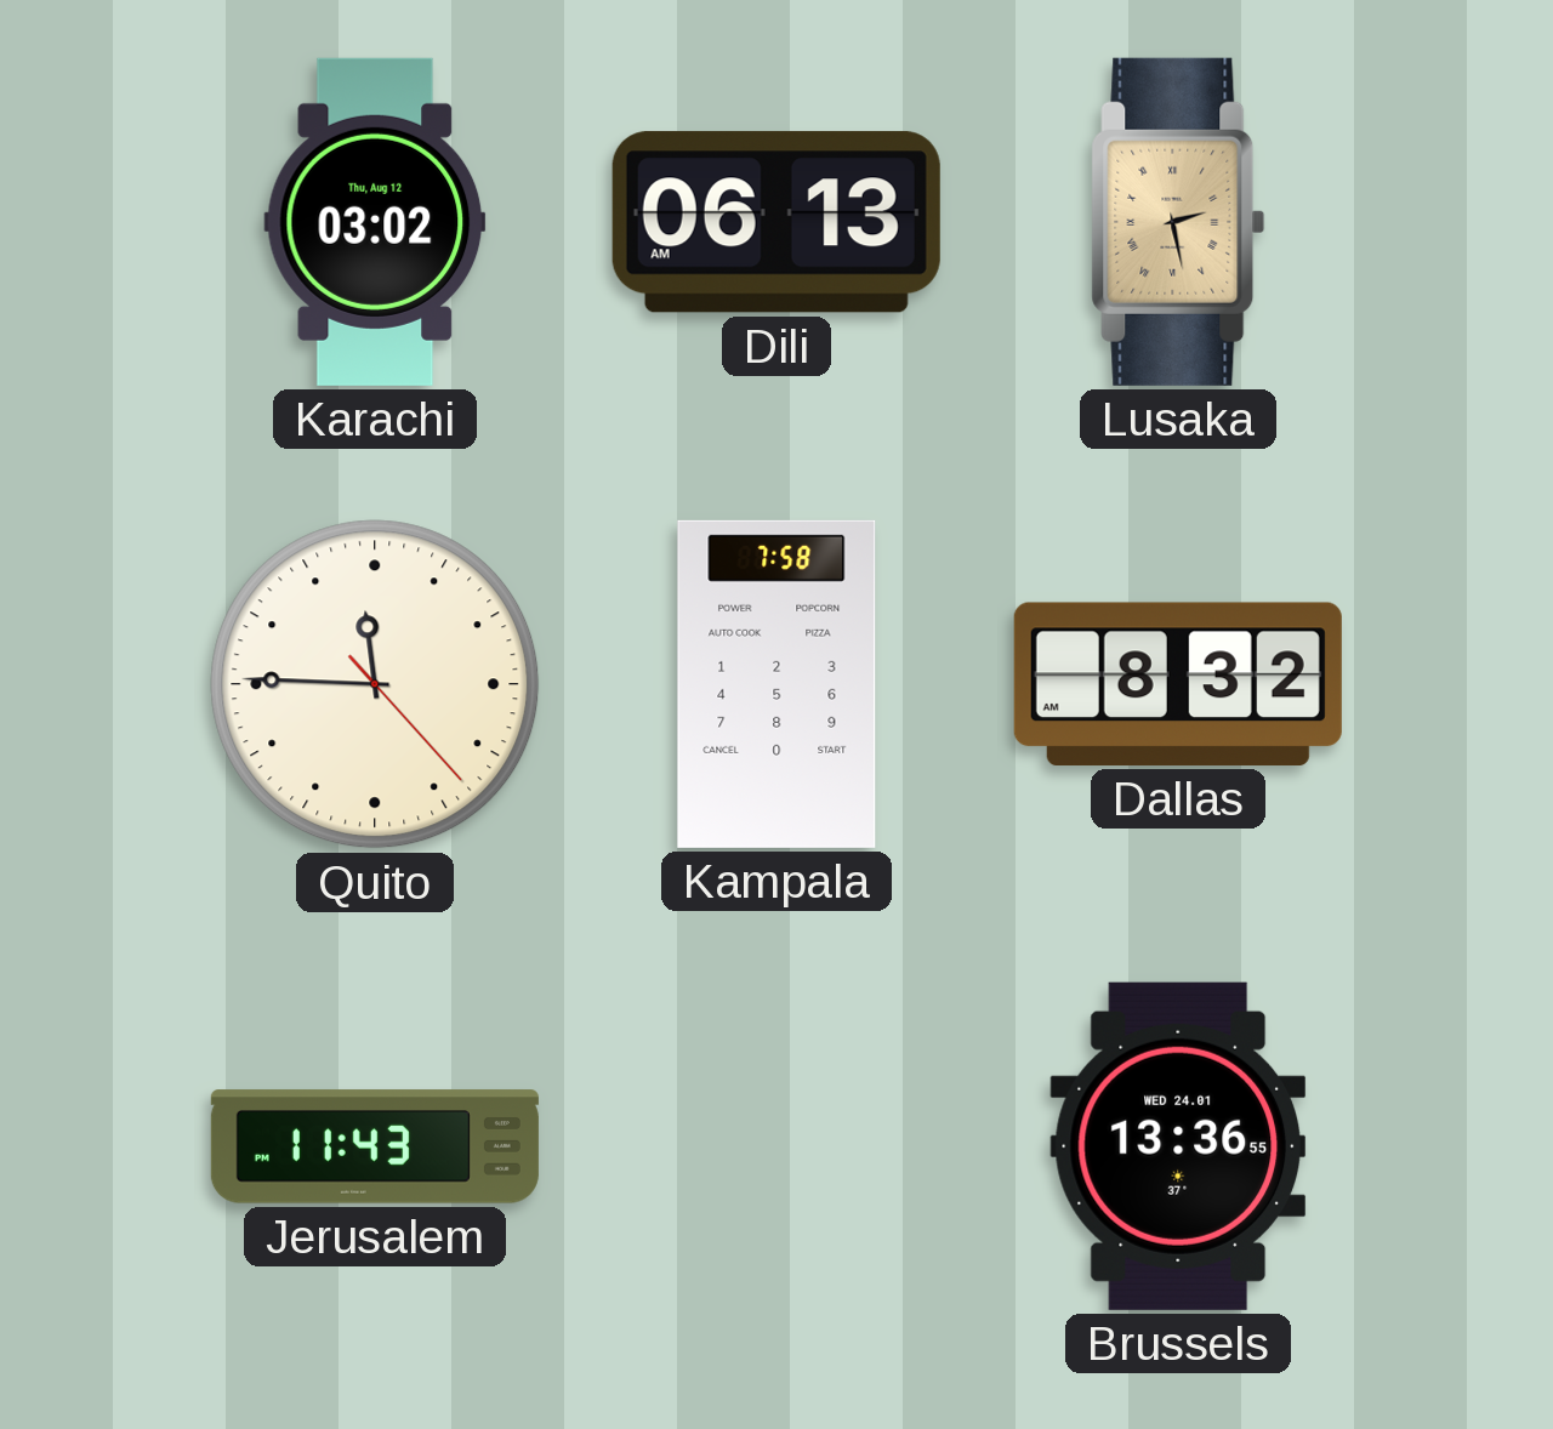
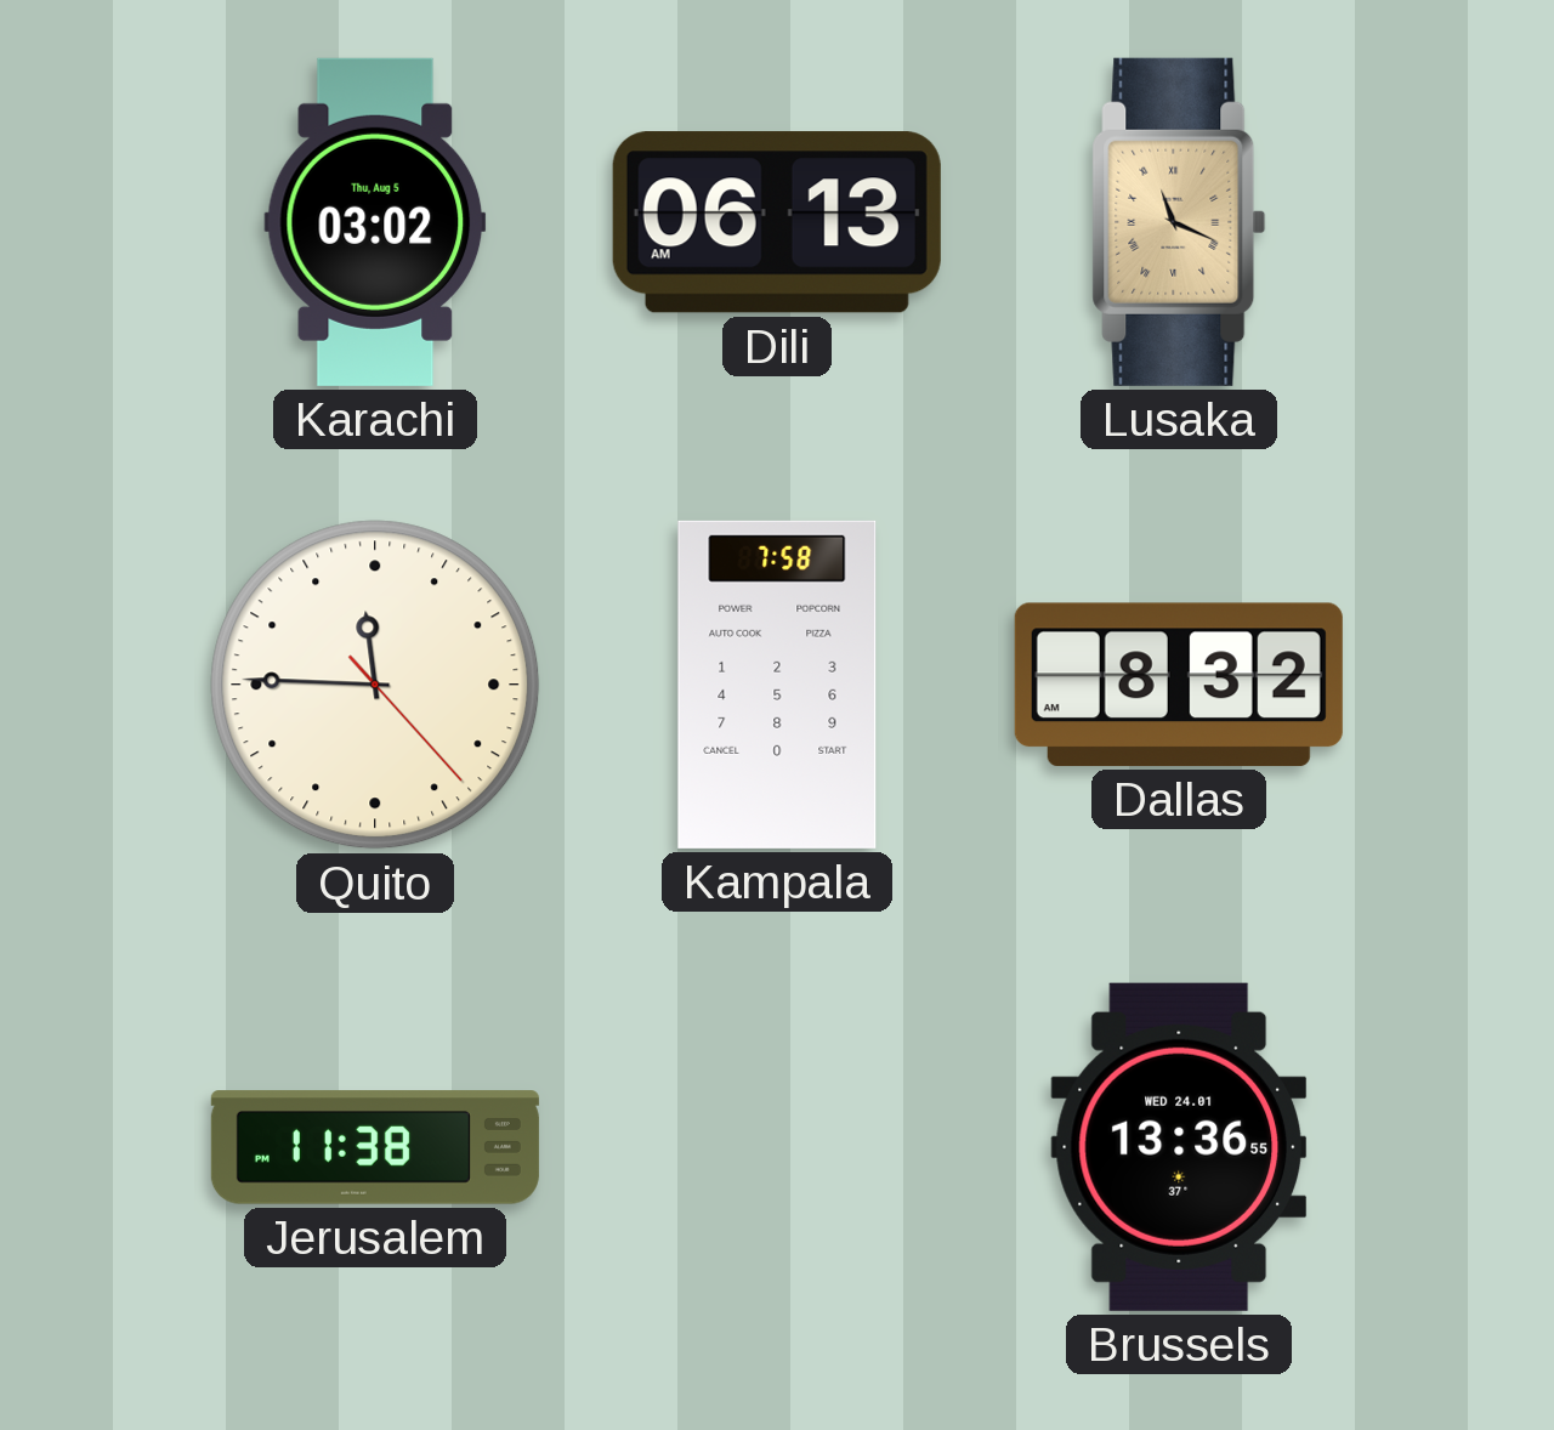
Karachi date: Thu, Aug 12 -> Thu, Aug 5
Lusaka: 2:28 -> 11:19
Jerusalem: 11:43 -> 11:38
